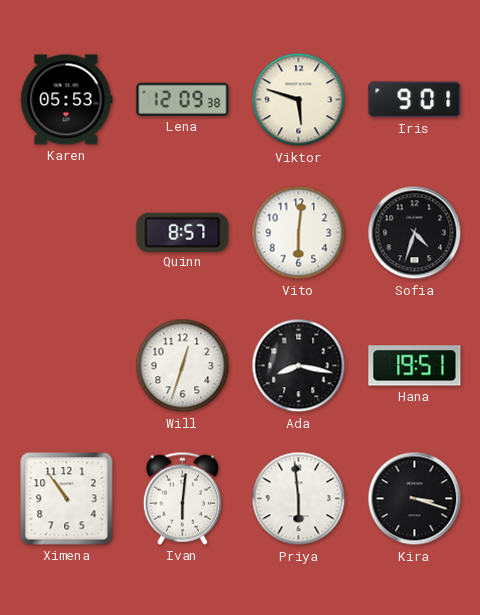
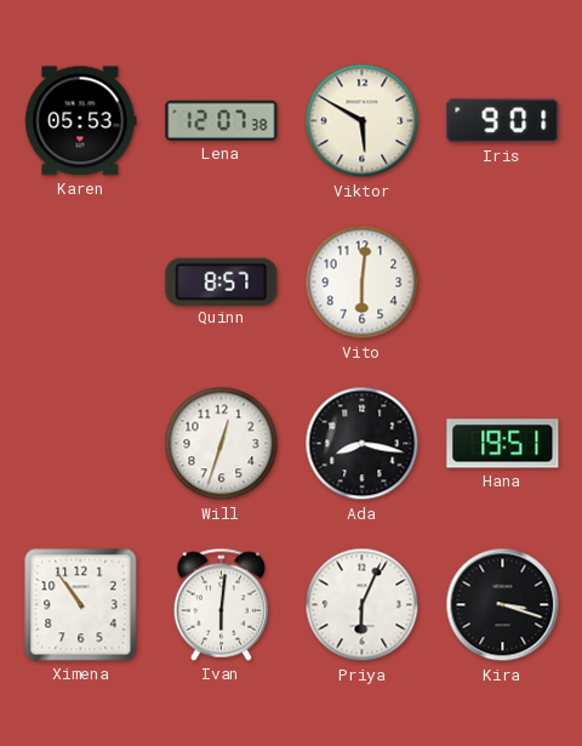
Lena: 12:09 -> 12:07
Viktor: 5:48 -> 5:50
Sofia: 4:33 -> none
Priya: 5:59 -> 6:04
